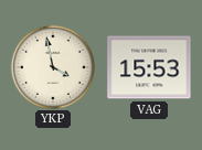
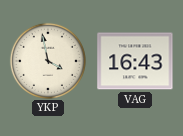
VAG: 15:53 -> 16:43
